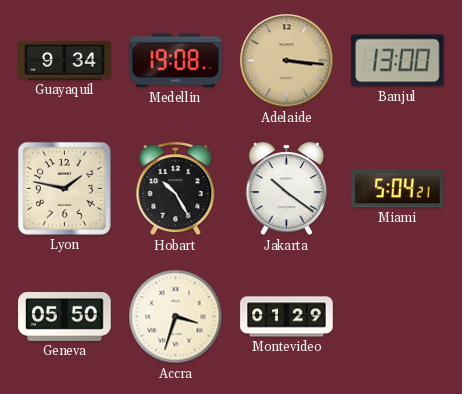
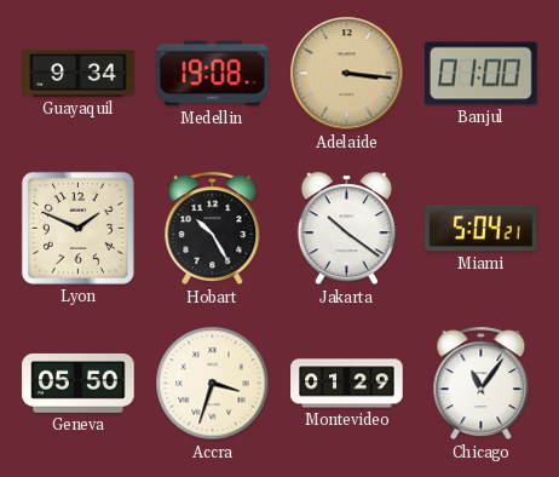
Banjul: 13:00 -> 01:00
Lyon: 1:47 -> 1:49
Chicago: none -> 11:06
